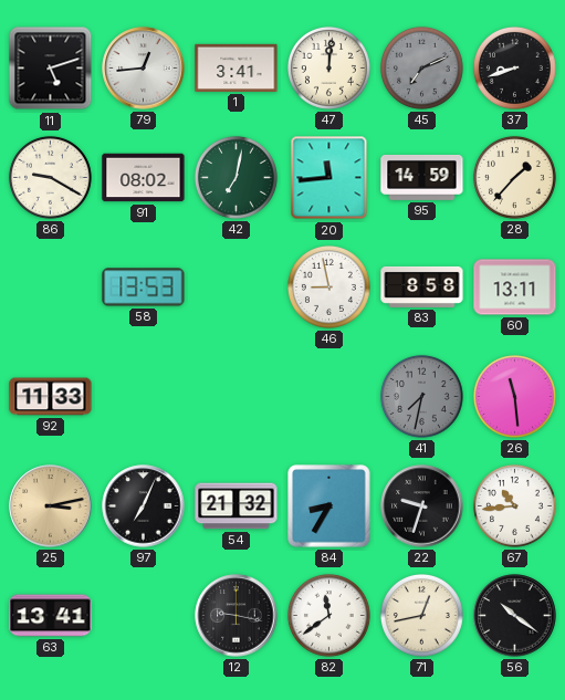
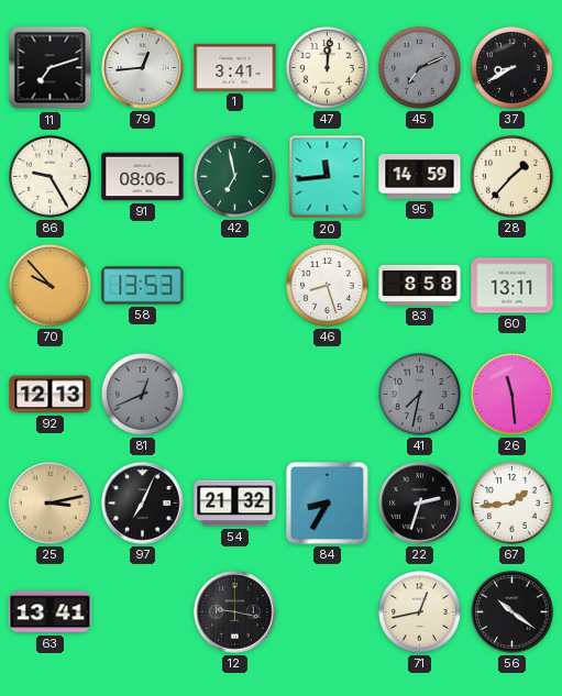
11: 5:12 -> 7:12
37: 8:42 -> 8:40
86: 9:20 -> 9:25
91: 08:02 -> 08:06
42: 7:02 -> 6:58
70: none -> 9:53
46: 8:58 -> 8:27
92: 11:33 -> 12:13
81: none -> 12:41
22: 9:33 -> 2:33
67: 10:44 -> 1:44
82: 11:39 -> none
